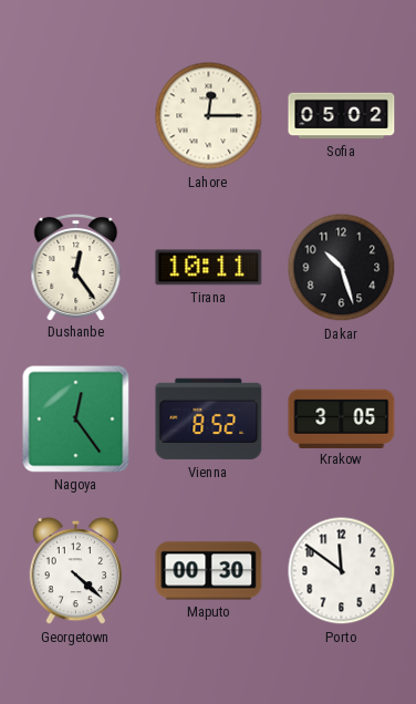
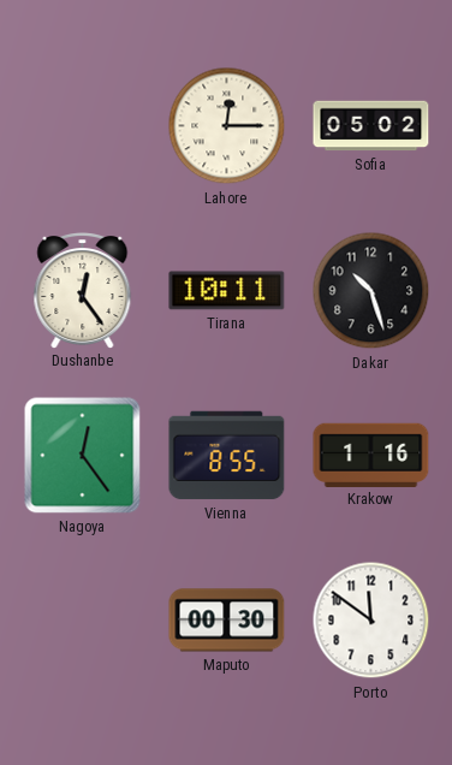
Vienna: 8:52 -> 8:55
Krakow: 3:05 -> 1:16
Georgetown: 4:22 -> none
